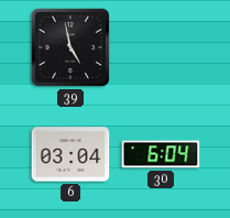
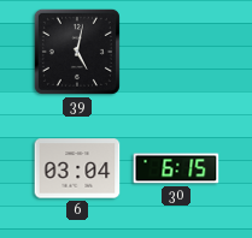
39: 4:58 -> 5:02
30: 6:04 -> 6:15
